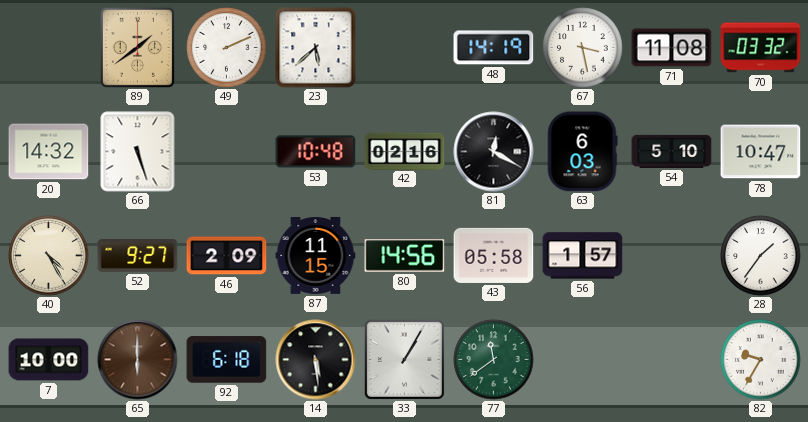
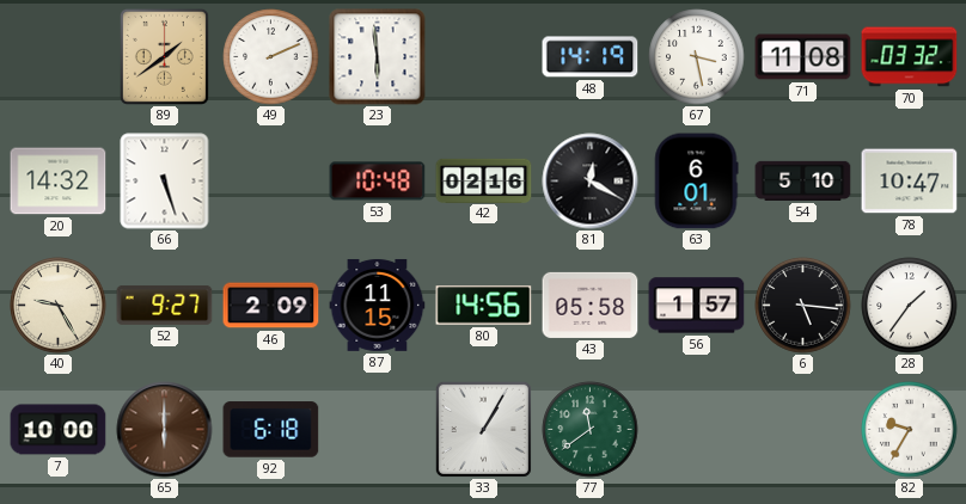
23: 5:38 -> 5:59
63: 6:03 -> 6:01
40: 4:25 -> 9:25
6: none -> 5:16
14: 5:29 -> none
